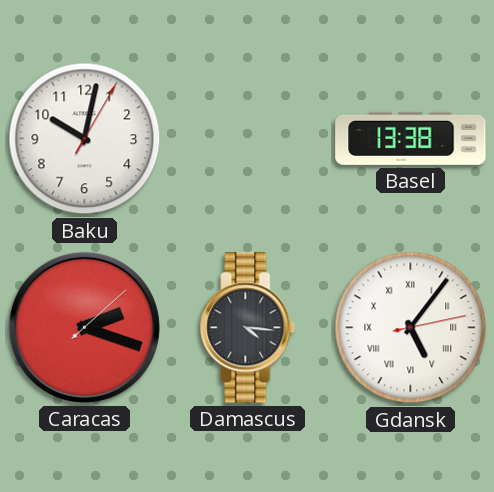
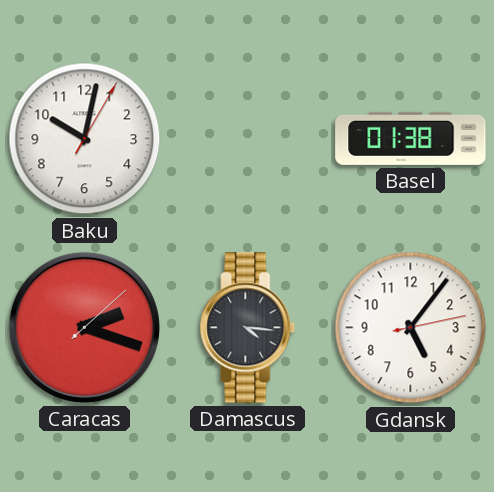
Basel: 13:38 -> 01:38
Gdansk numerals: Roman -> Arabic
